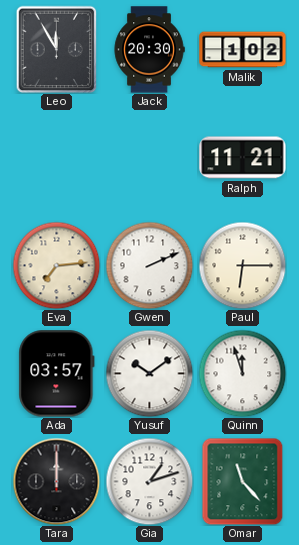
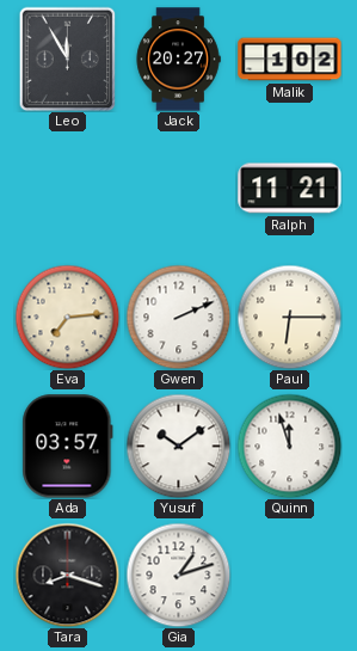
Jack: 20:30 -> 20:27
Tara: 12:00 -> 8:18
Omar: 11:23 -> none
